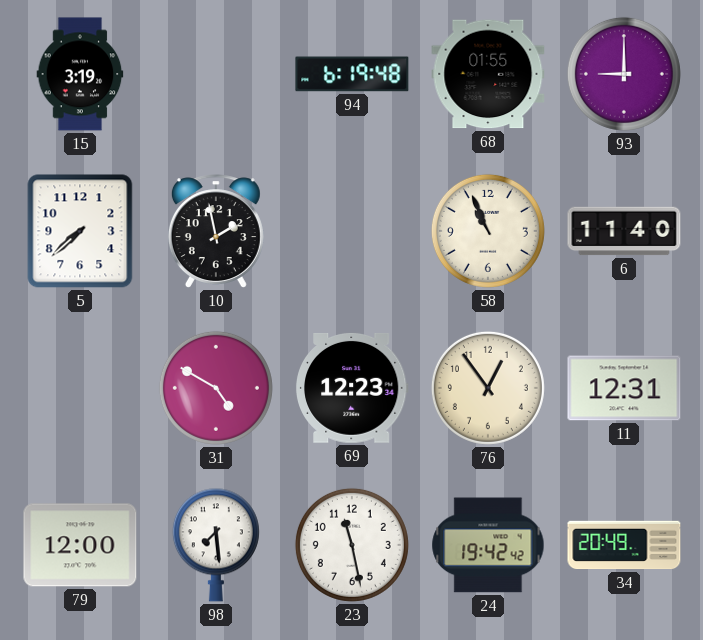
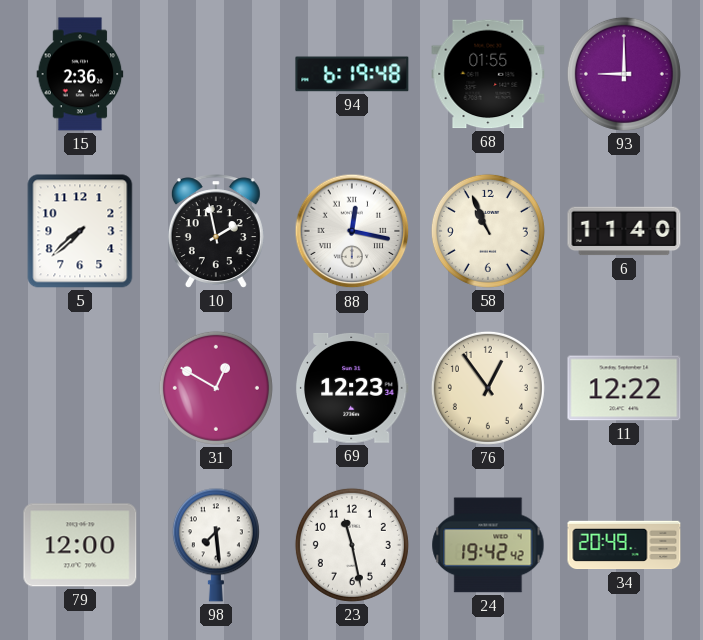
15: 3:19 -> 2:36
88: none -> 12:17
31: 4:50 -> 12:50
11: 12:31 -> 12:22
